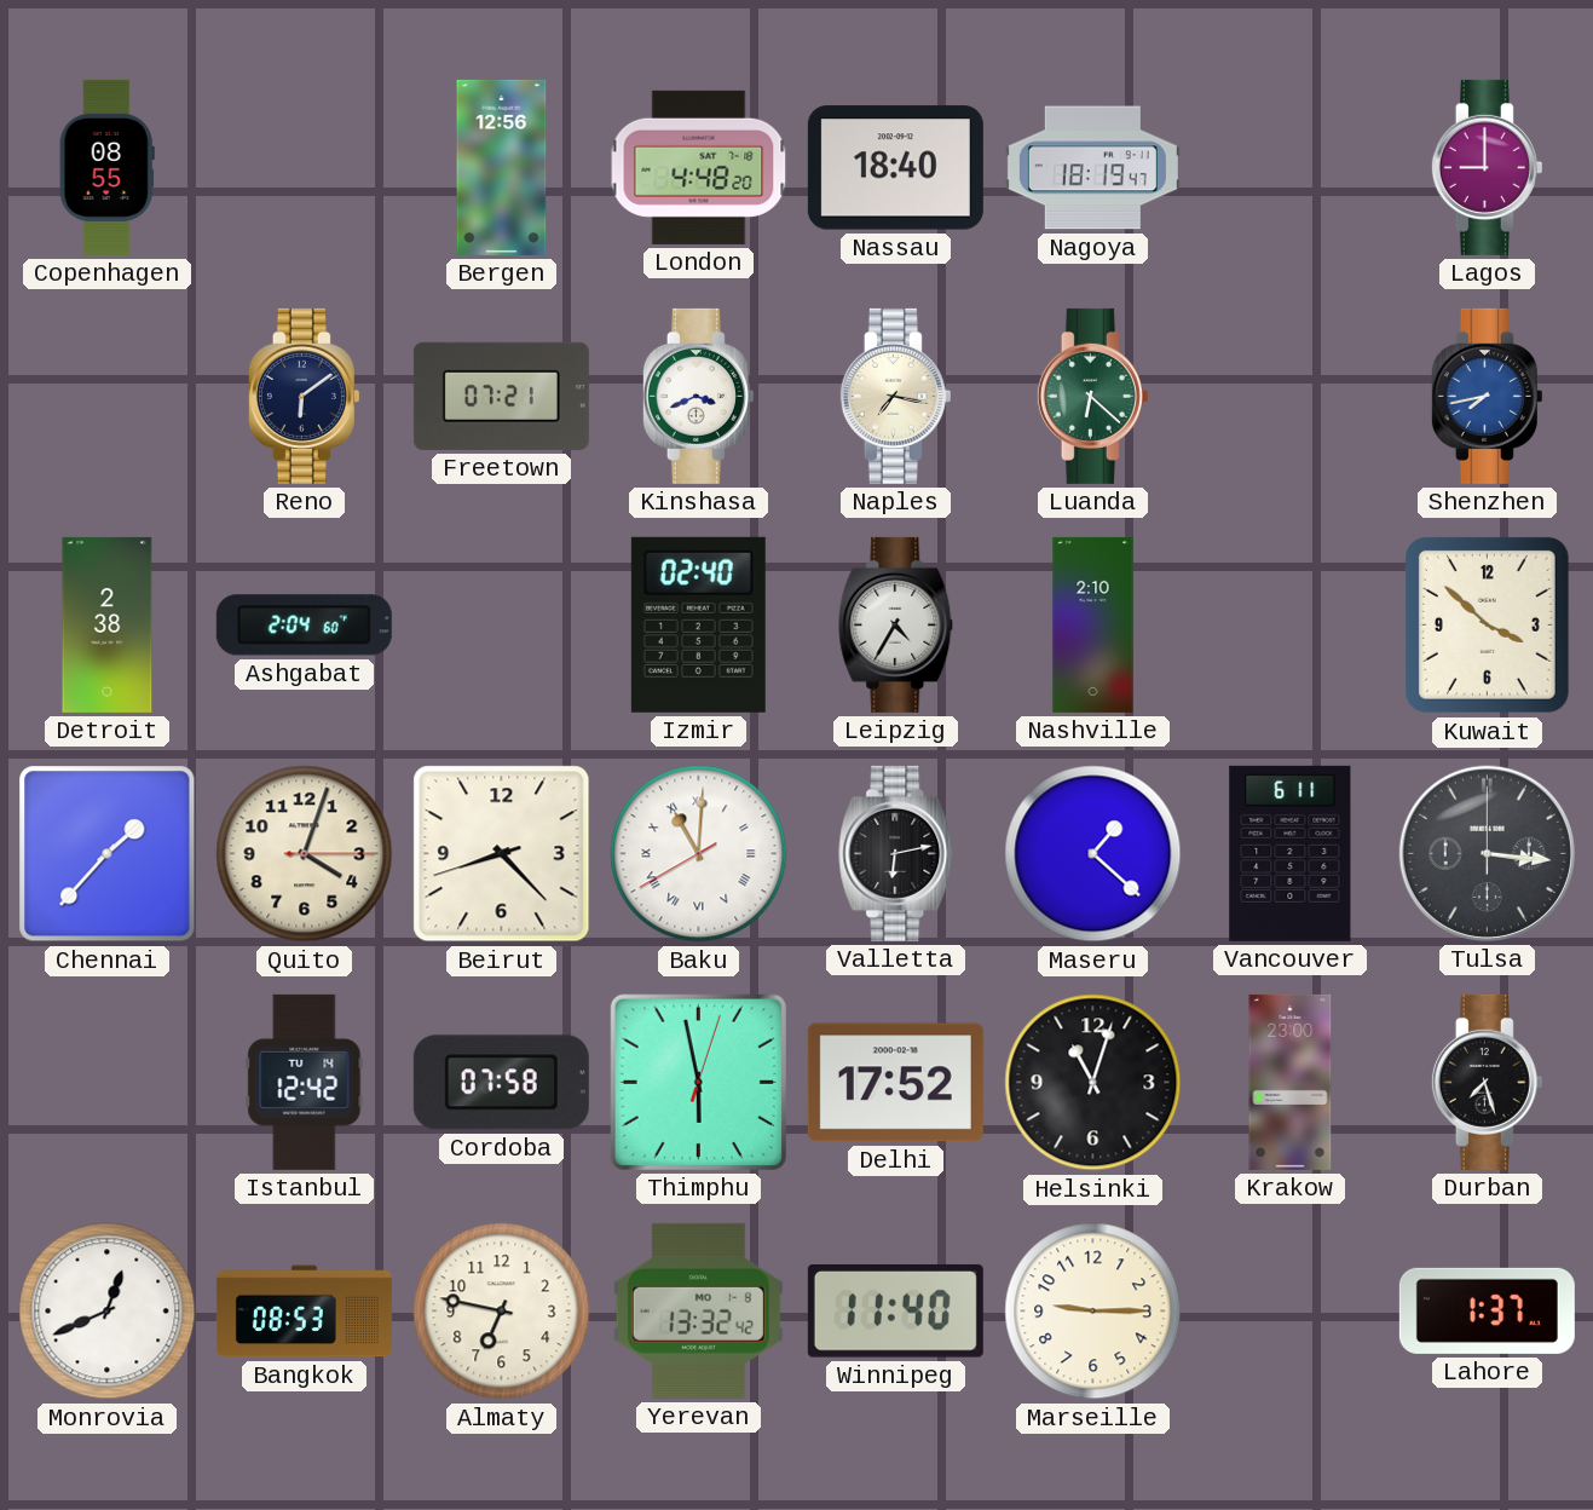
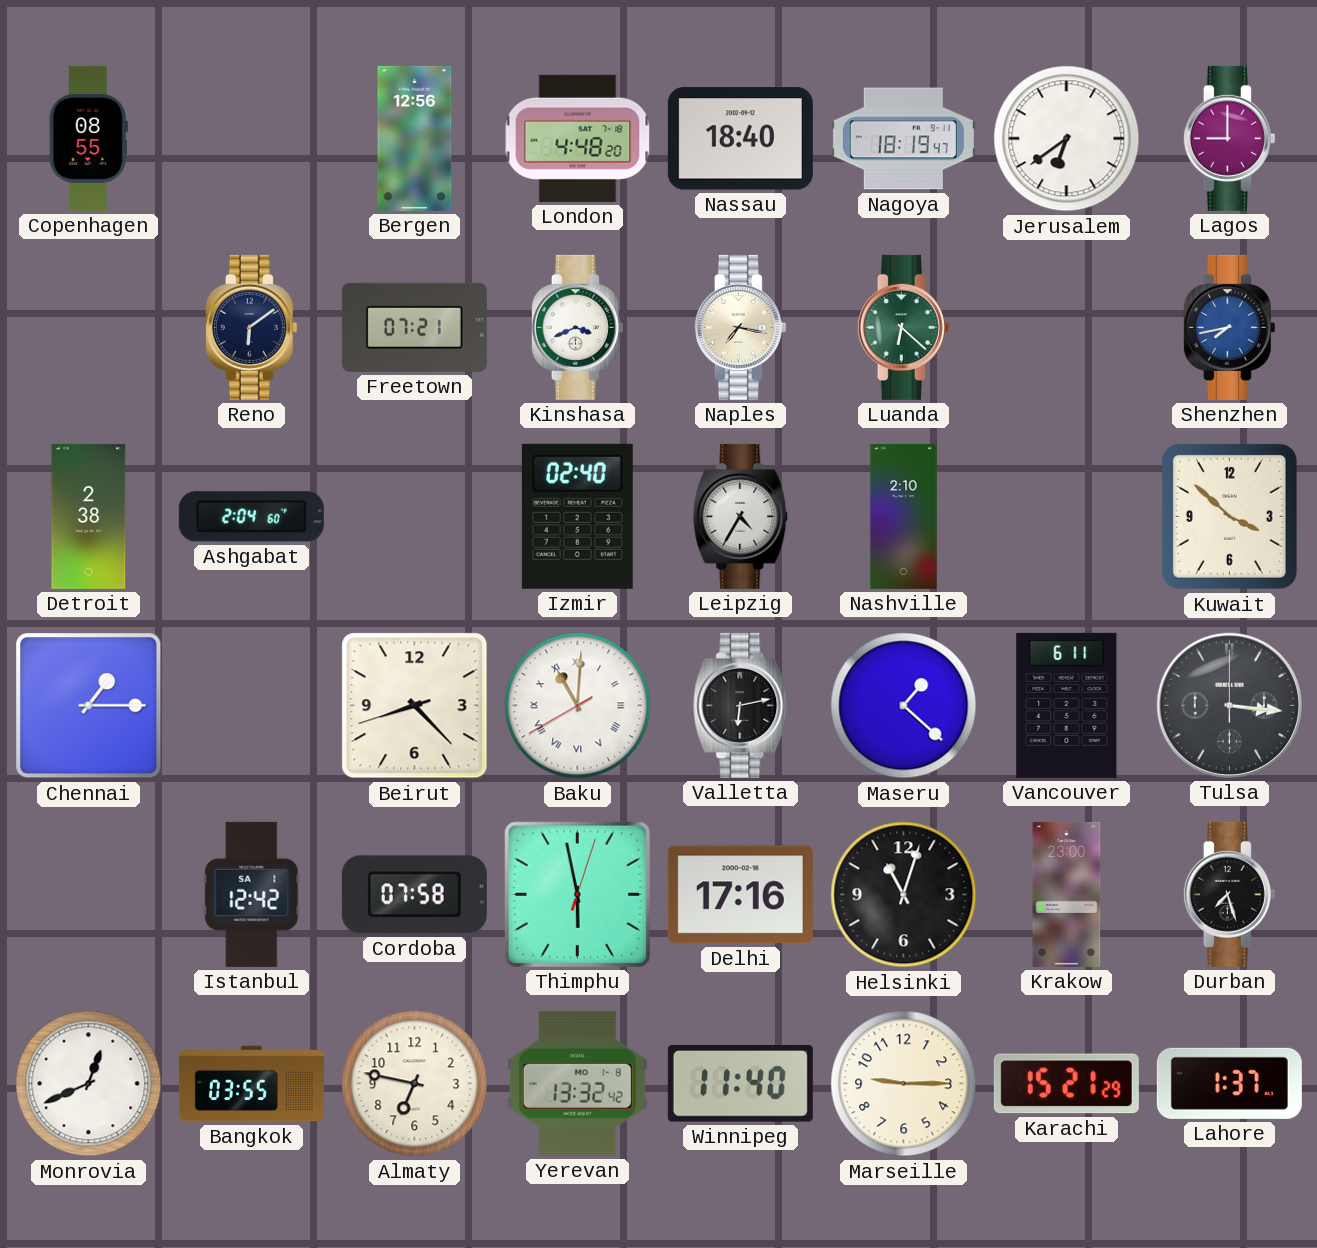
Jerusalem: none -> 6:39
Chennai: 1:37 -> 1:15
Quito: 4:03 -> none
Istanbul date: TU 14 -> SA 1
Delhi: 17:52 -> 17:16
Bangkok: 08:53 -> 03:55
Karachi: none -> 15:21
